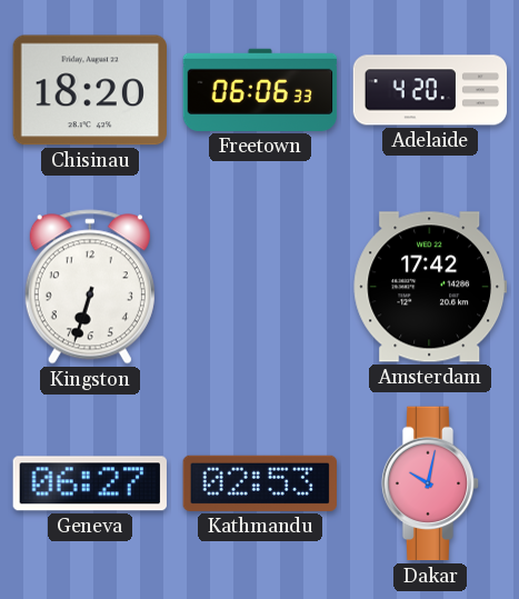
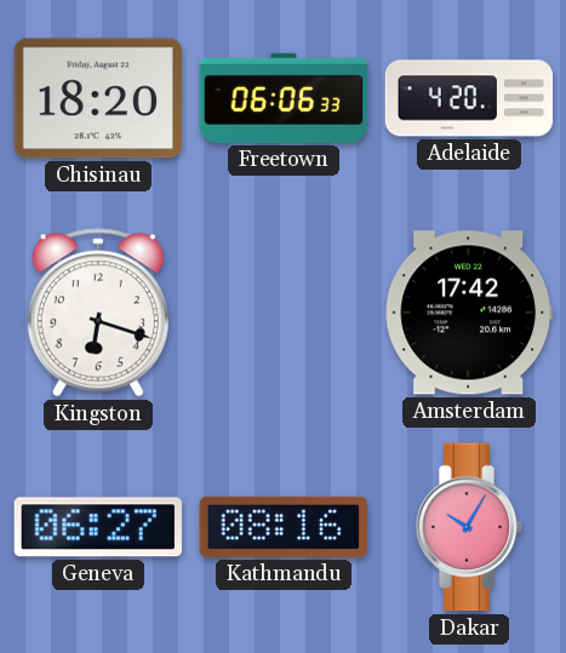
Kingston: 6:33 -> 6:18
Kathmandu: 02:53 -> 08:16
Dakar: 10:02 -> 10:05
